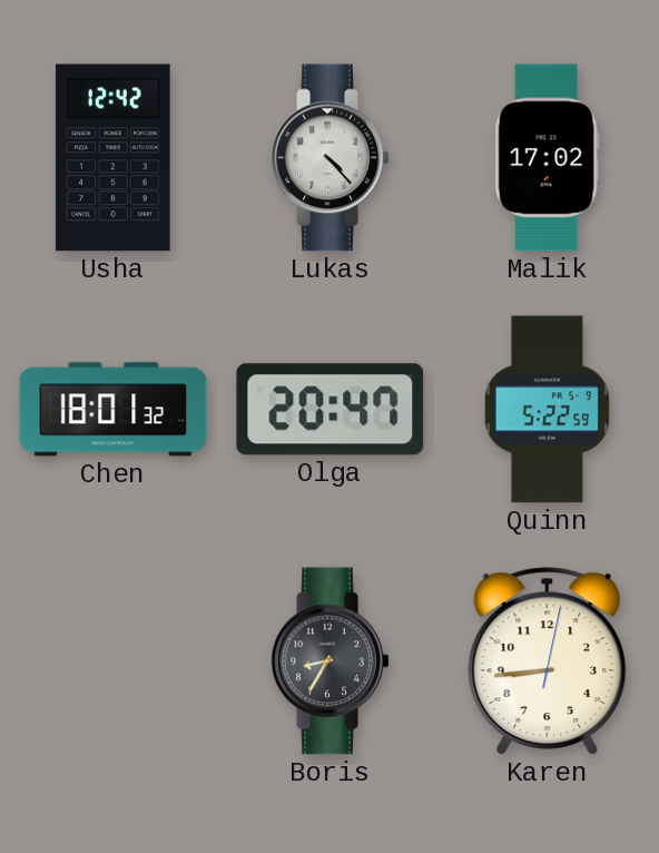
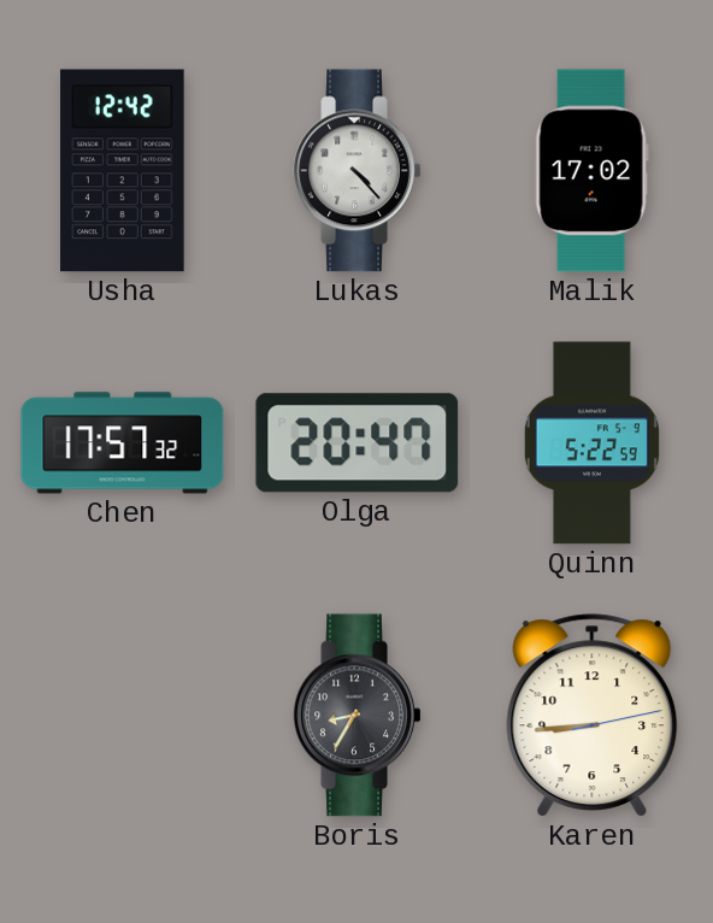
Chen: 18:01 -> 17:57
Karen: 8:44:02 -> 8:44:13
